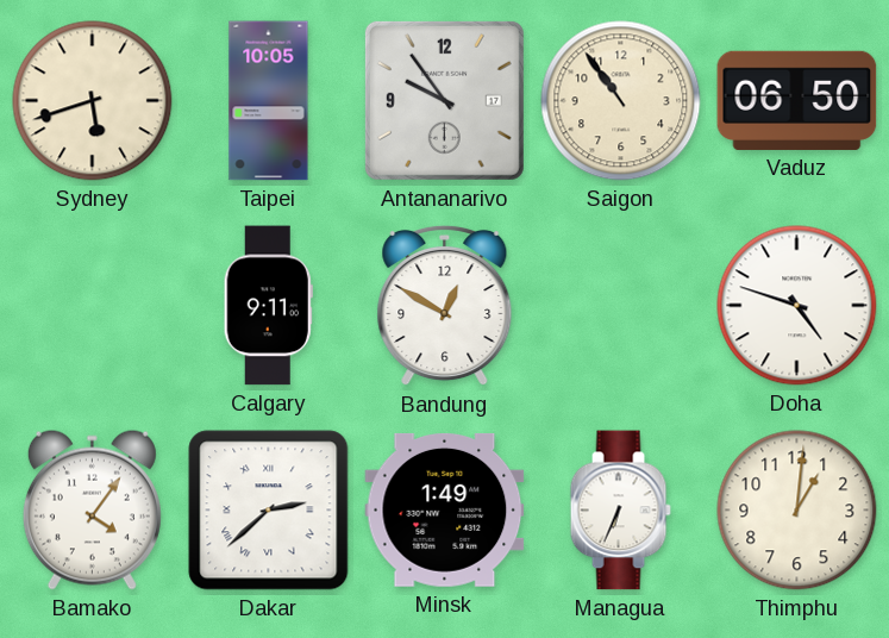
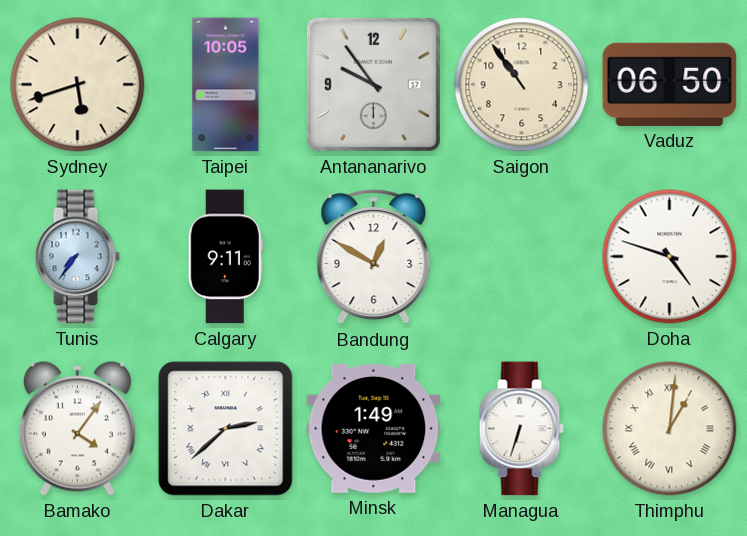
Tunis: none -> 7:36
Managua: 6:34 -> 6:33
Thimphu numerals: Arabic -> Roman
